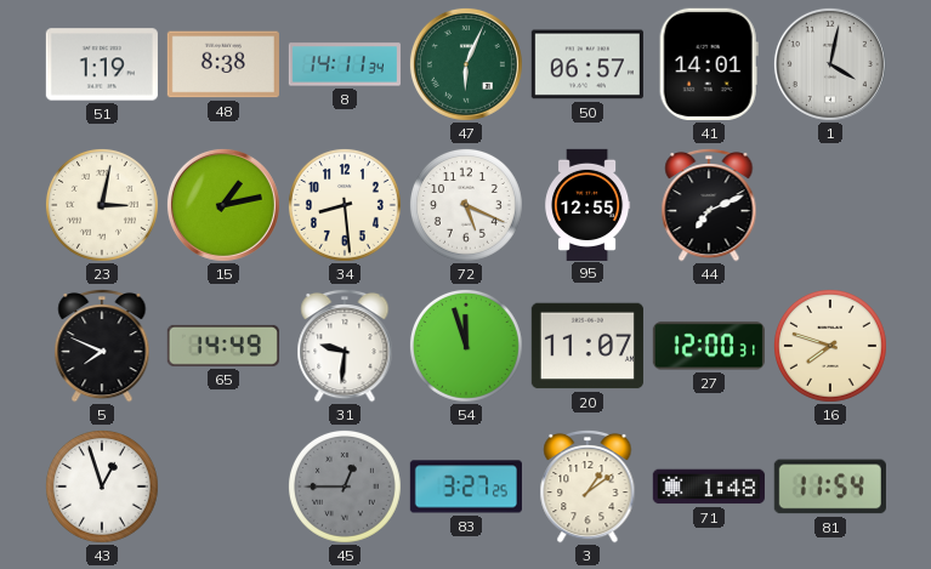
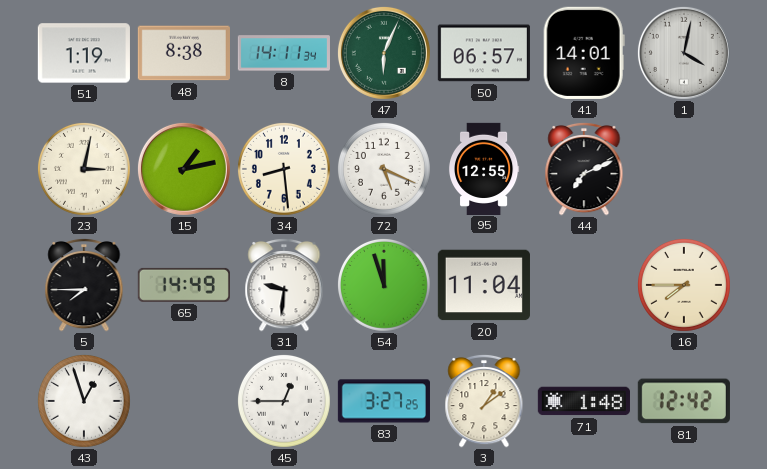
5: 7:49 -> 7:45
20: 11:07 -> 11:04
27: 12:00 -> none
16: 7:48 -> 7:45
45 dial: grey -> white
81: 11:54 -> 12:42
